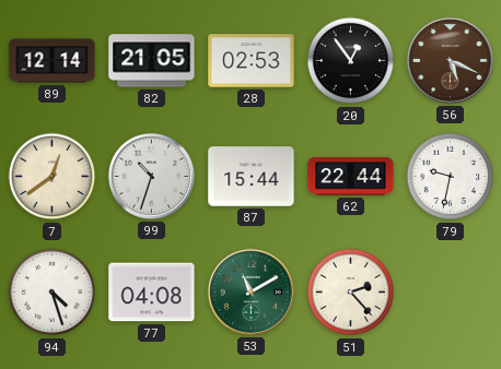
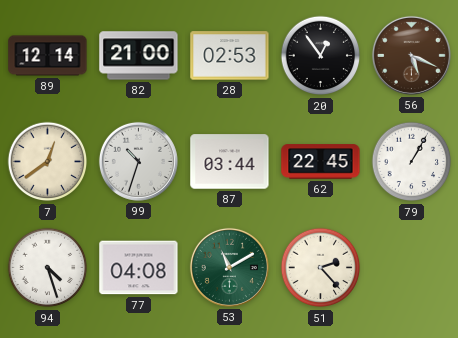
82: 21:05 -> 21:00
87: 15:44 -> 03:44
62: 22:44 -> 22:45
79: 9:32 -> 1:05
